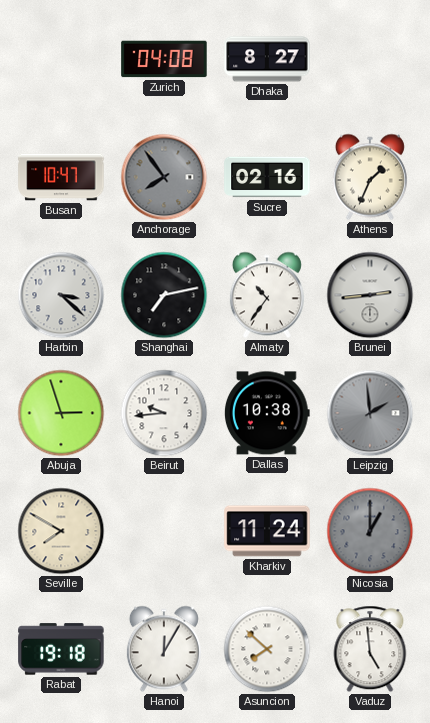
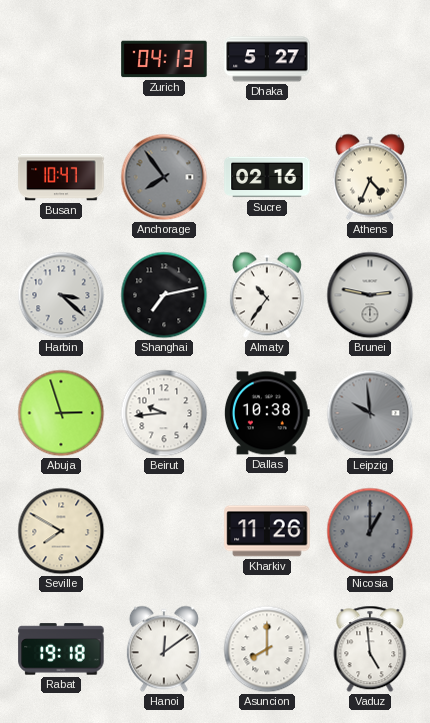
Zurich: 04:08 -> 04:13
Dhaka: 8:27 -> 5:27
Athens: 1:34 -> 4:34
Brunei: 2:44 -> 2:47
Leipzig: 1:59 -> 9:59
Kharkiv: 11:24 -> 11:26
Hanoi: 12:05 -> 12:09
Asuncion: 7:52 -> 8:00
